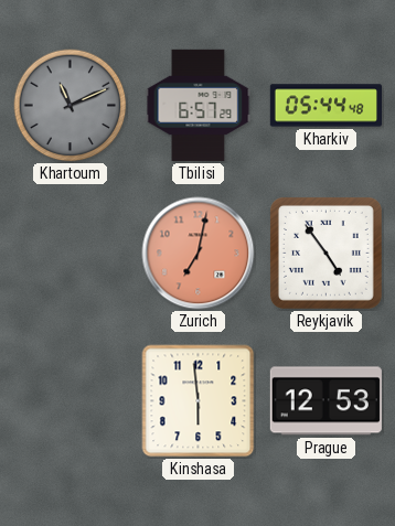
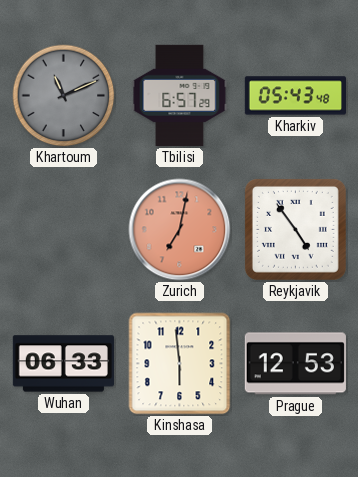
Kharkiv: 05:44 -> 05:43
Wuhan: none -> 06:33
